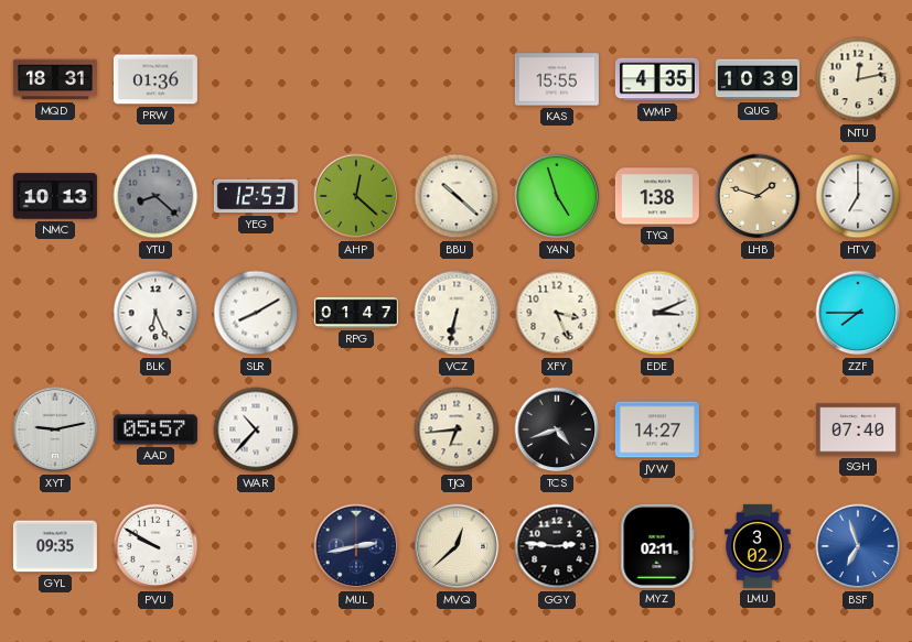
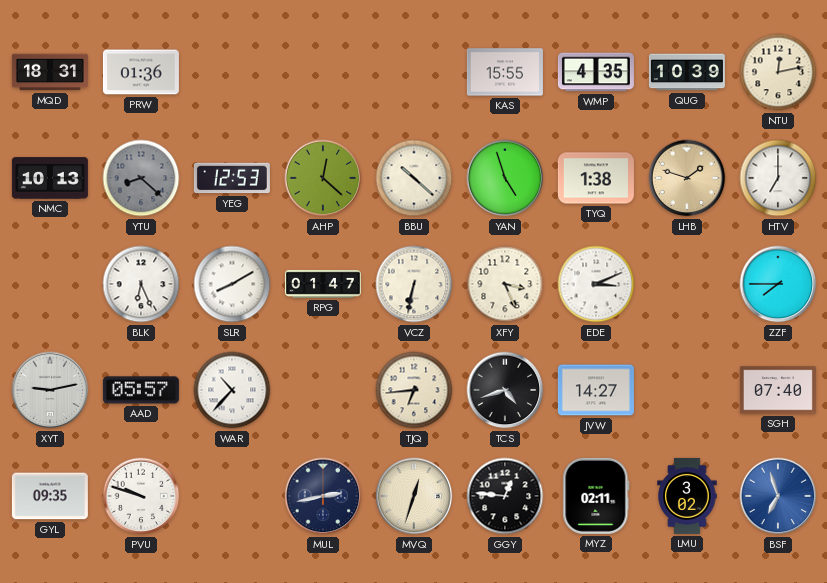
PVU: 9:50 -> 9:48
MVQ: 12:38 -> 12:33
GGY: 2:46 -> 12:46
